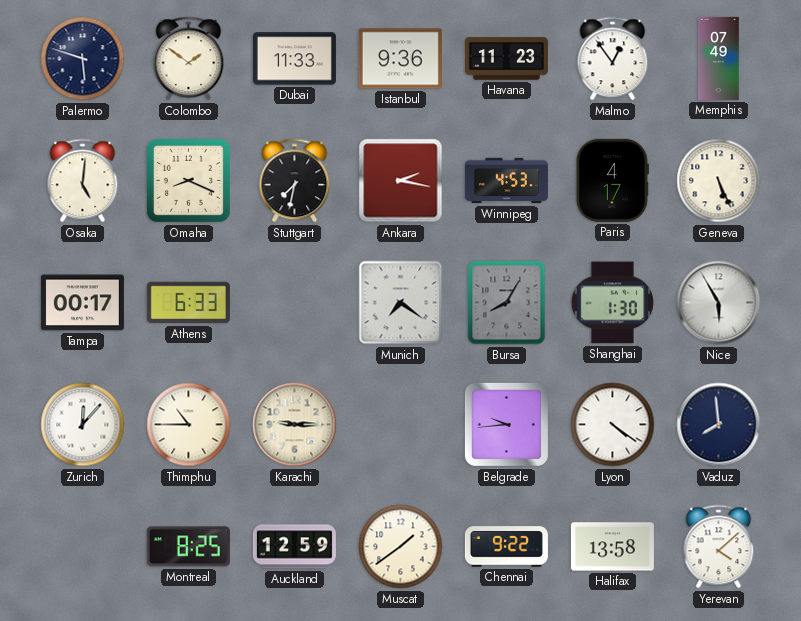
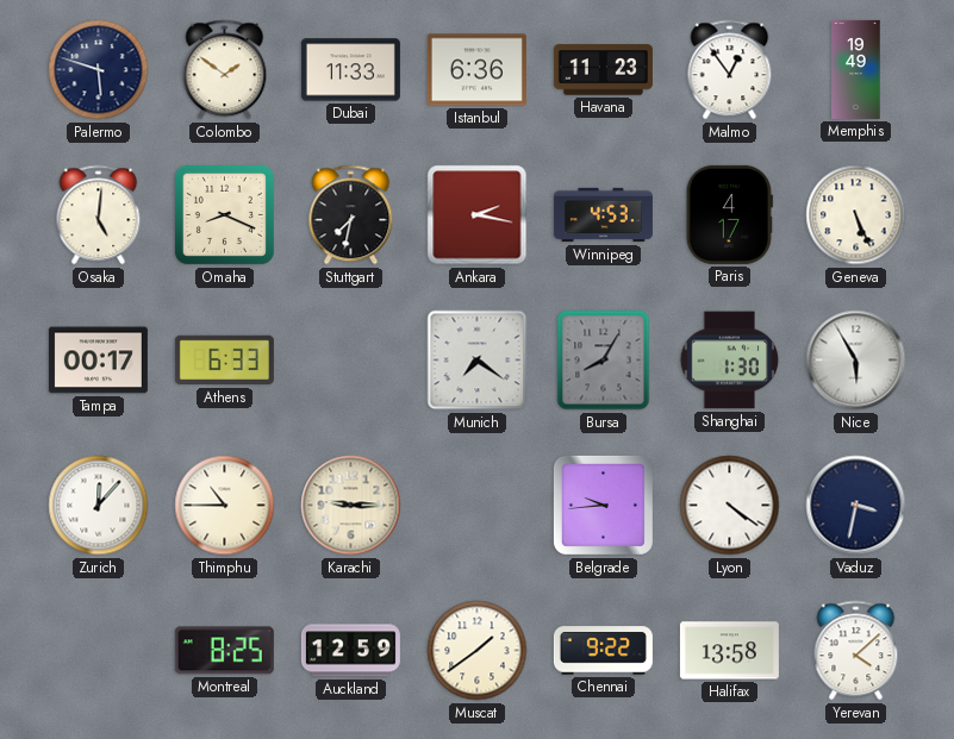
Istanbul: 9:36 -> 6:36
Memphis: 07:49 -> 19:49
Vaduz: 7:59 -> 3:32
